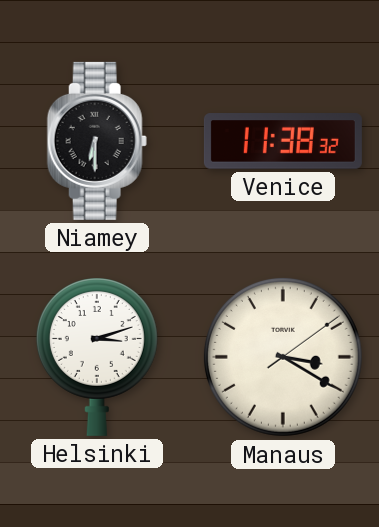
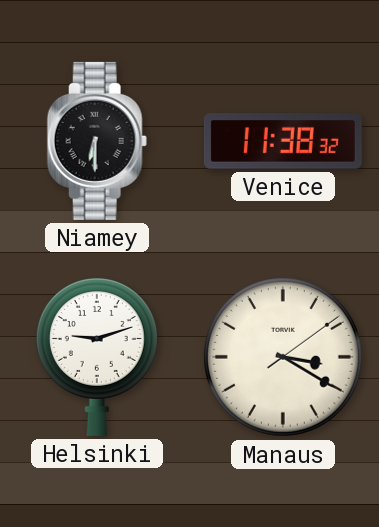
Helsinki: 3:12 -> 9:12
